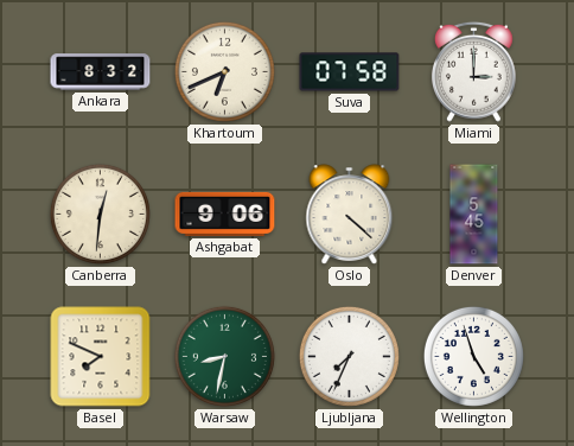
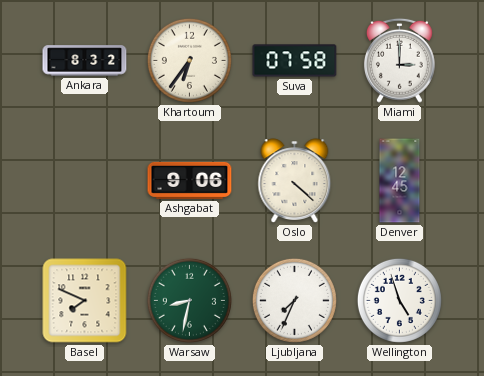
Khartoum: 6:41 -> 6:36
Canberra: 12:31 -> none
Denver: 5:45 -> 12:45
